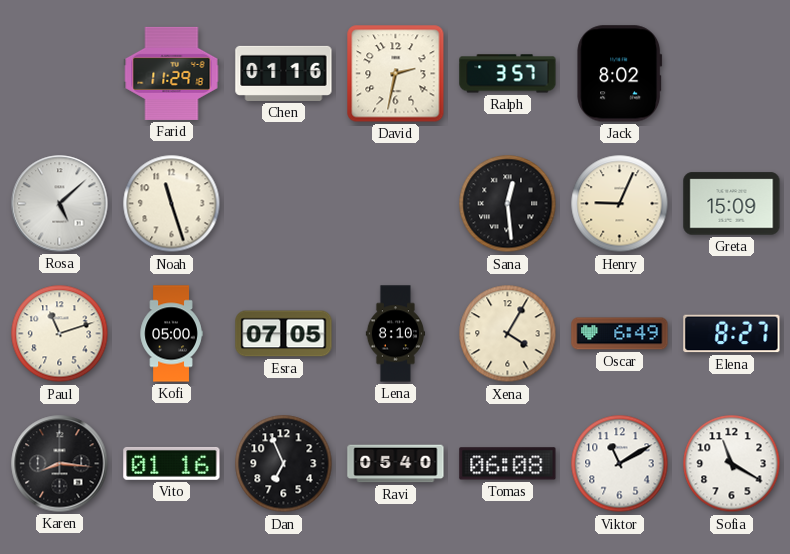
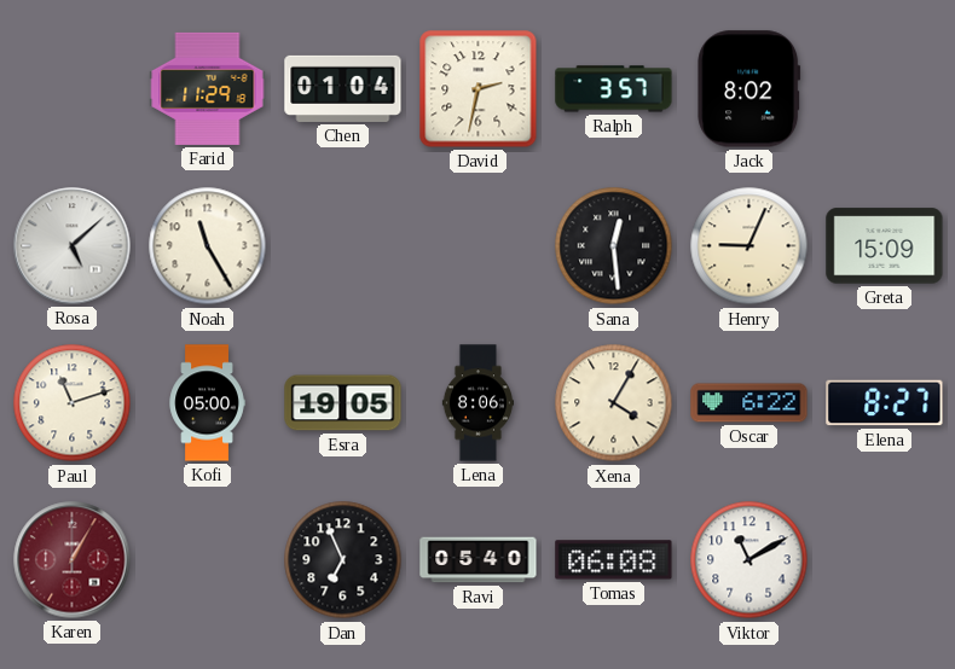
Chen: 01:16 -> 01:04
Noah: 11:27 -> 11:25
Esra: 07:05 -> 19:05
Lena: 8:10 -> 8:06
Oscar: 6:49 -> 6:22
Karen: 8:16 -> 1:05
Karen dial: black -> burgundy
Vito: 01:16 -> none
Sofia: 11:20 -> none
